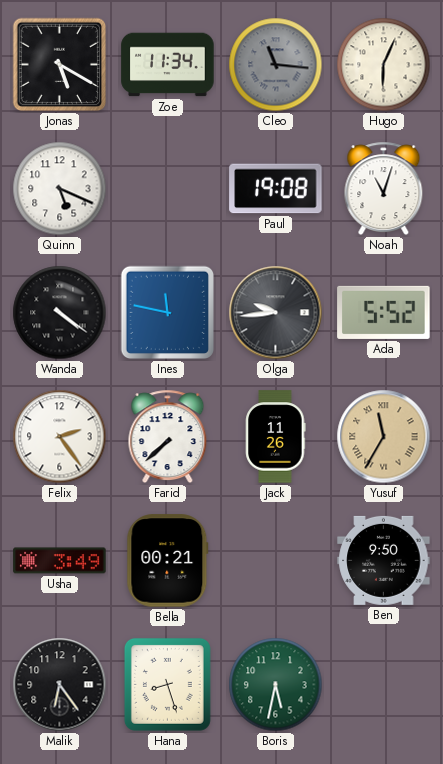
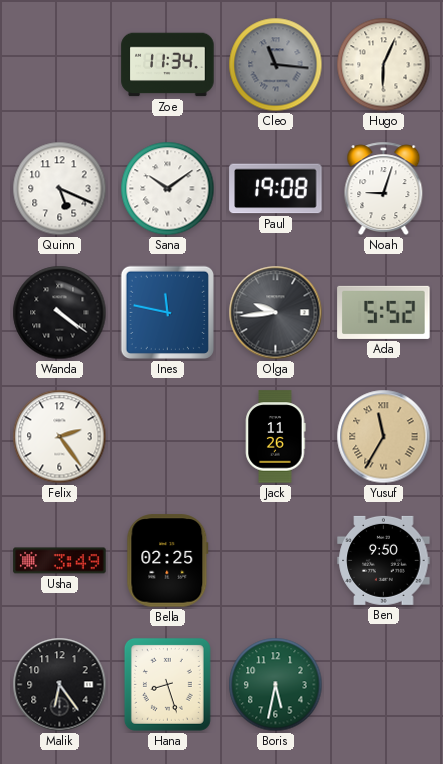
Jonas: 5:20 -> none
Sana: none -> 10:09
Noah: 11:03 -> 9:03
Farid: 7:38 -> none
Bella: 00:21 -> 02:25
